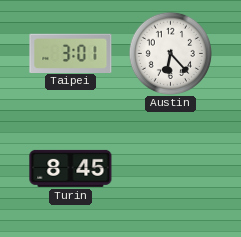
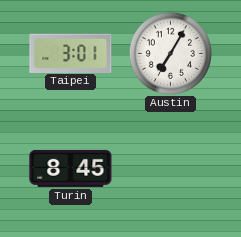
Austin: 6:23 -> 7:05
